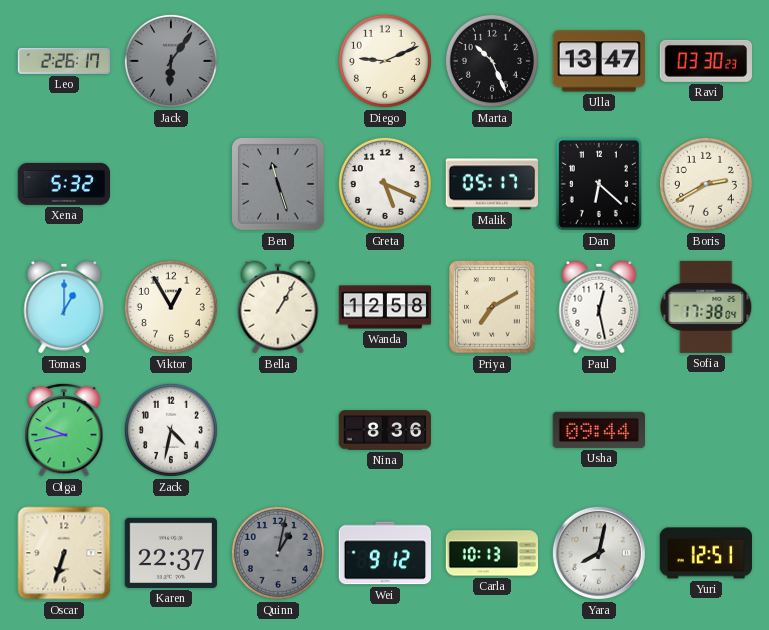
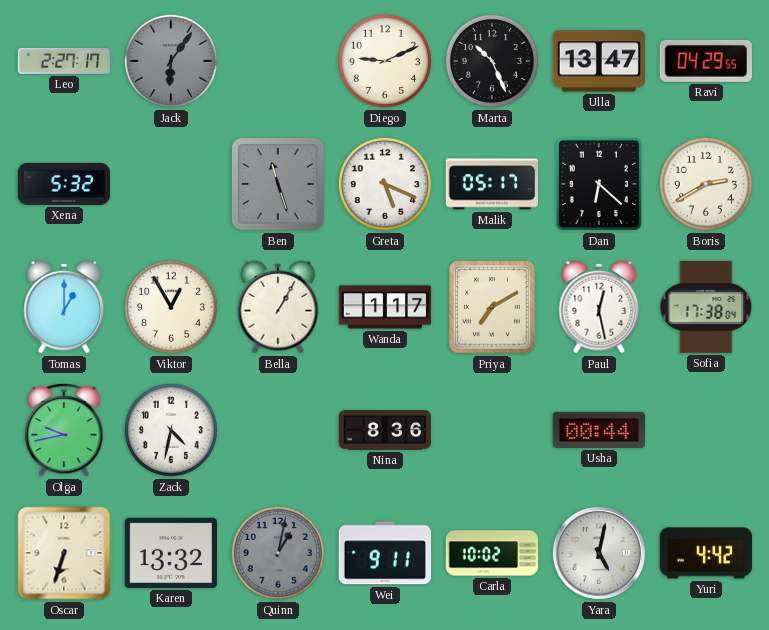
Leo: 2:26 -> 2:27
Ravi: 03:30 -> 04:29
Wanda: 12:58 -> 1:17
Usha: 09:44 -> 00:44
Karen: 22:37 -> 13:32
Wei: 9:12 -> 9:11
Carla: 10:13 -> 10:02
Yara: 8:02 -> 5:02
Yuri: 12:51 -> 4:42
